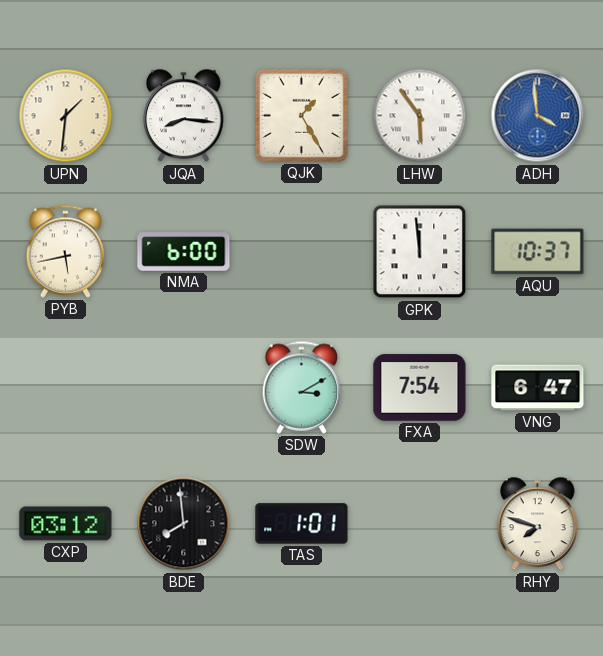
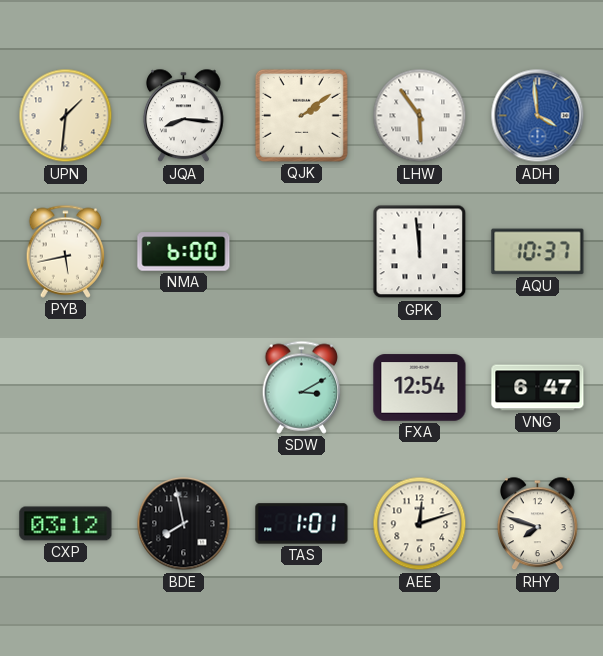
QJK: 1:25 -> 2:09
FXA: 7:54 -> 12:54
BDE: 7:59 -> 7:58
AEE: none -> 12:12
